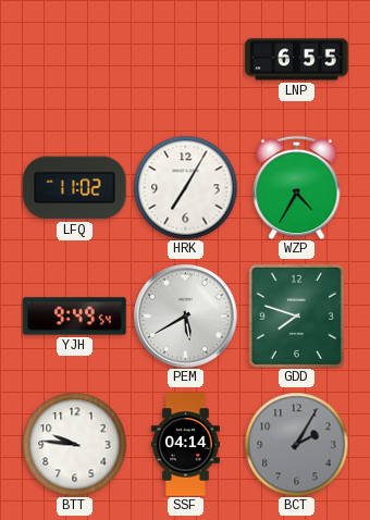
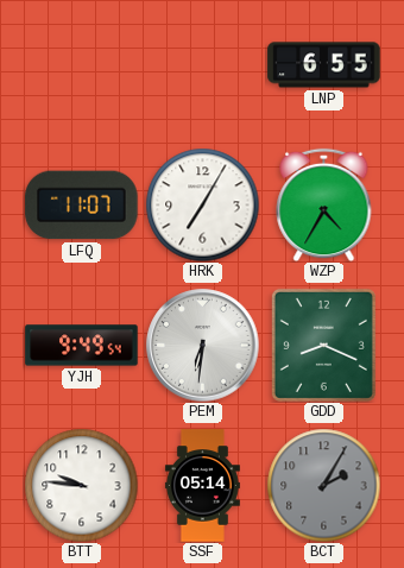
LFQ: 11:02 -> 11:07
PEM: 5:40 -> 6:31
GDD: 7:48 -> 8:19
SSF: 04:14 -> 05:14
